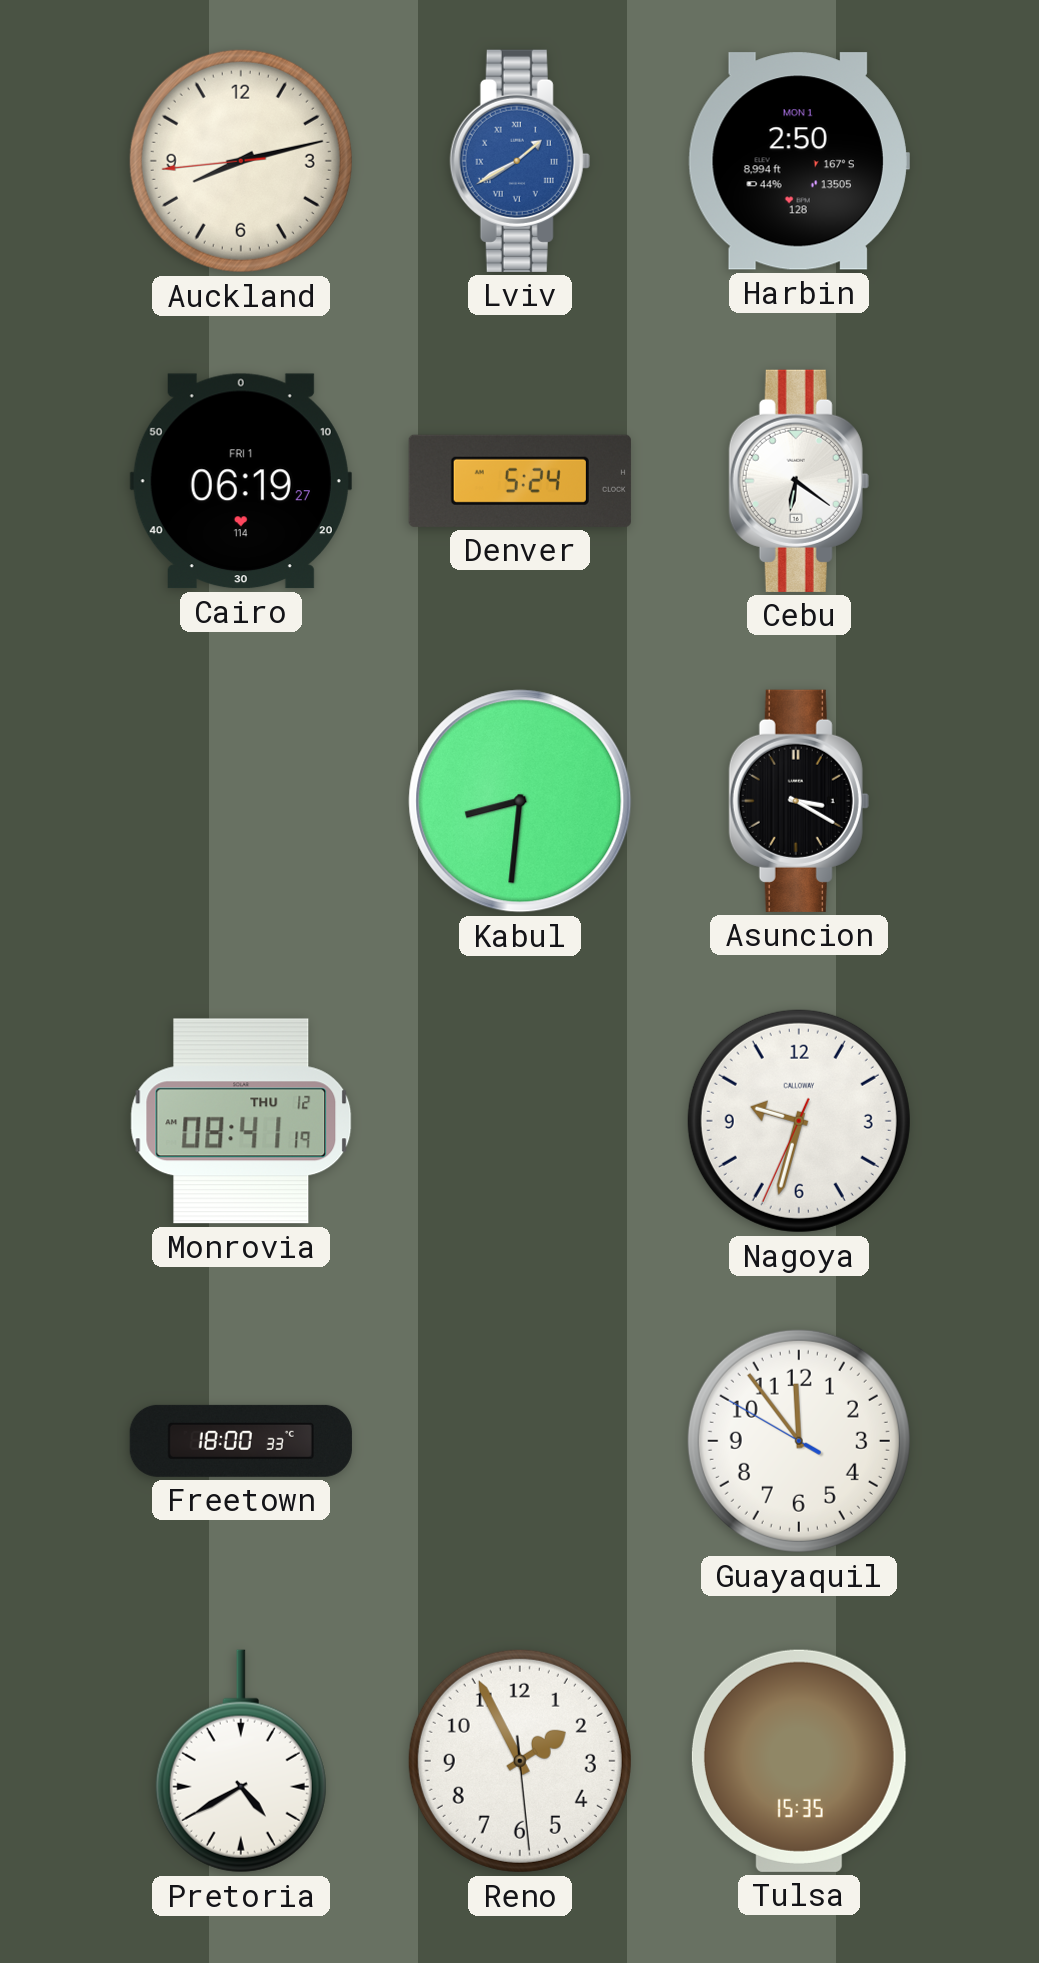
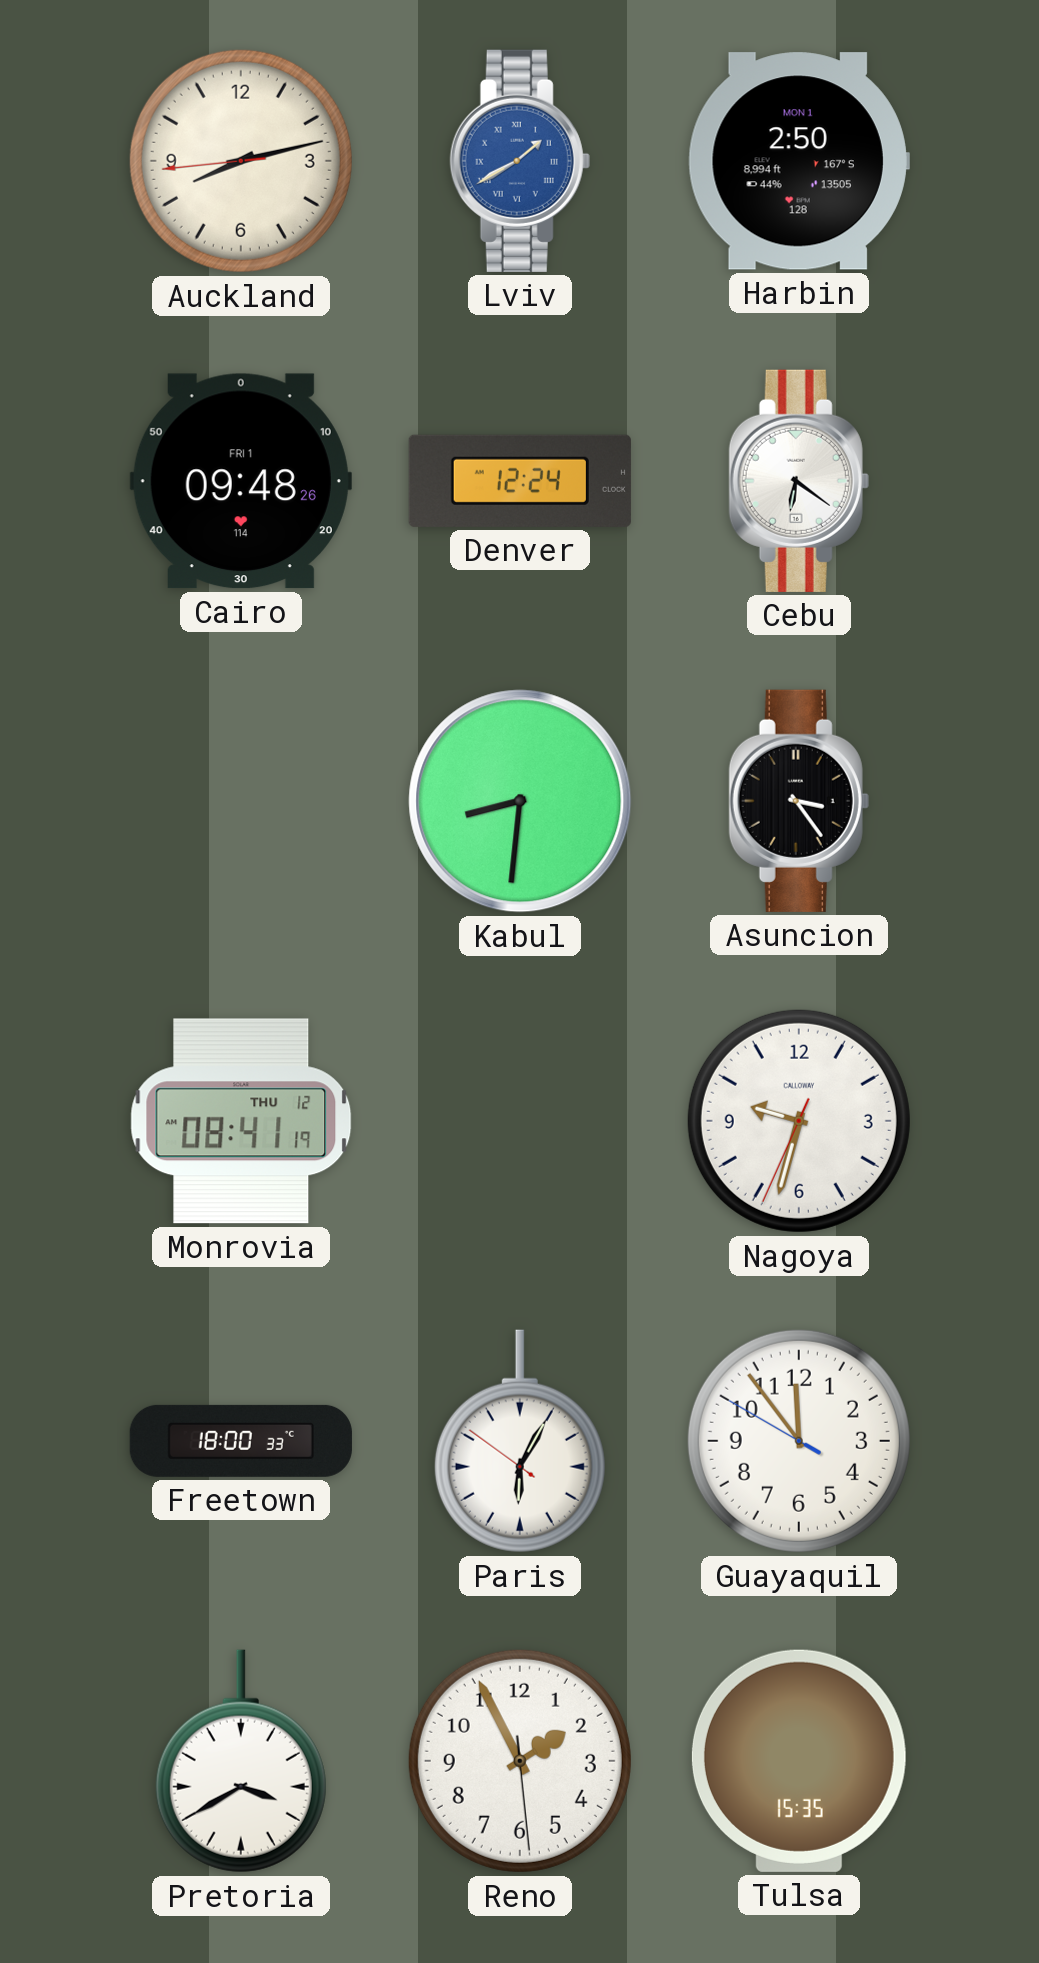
Cairo: 06:19 -> 09:48
Denver: 5:24 -> 12:24
Asuncion: 3:20 -> 3:24
Paris: none -> 6:04
Pretoria: 4:40 -> 3:40
